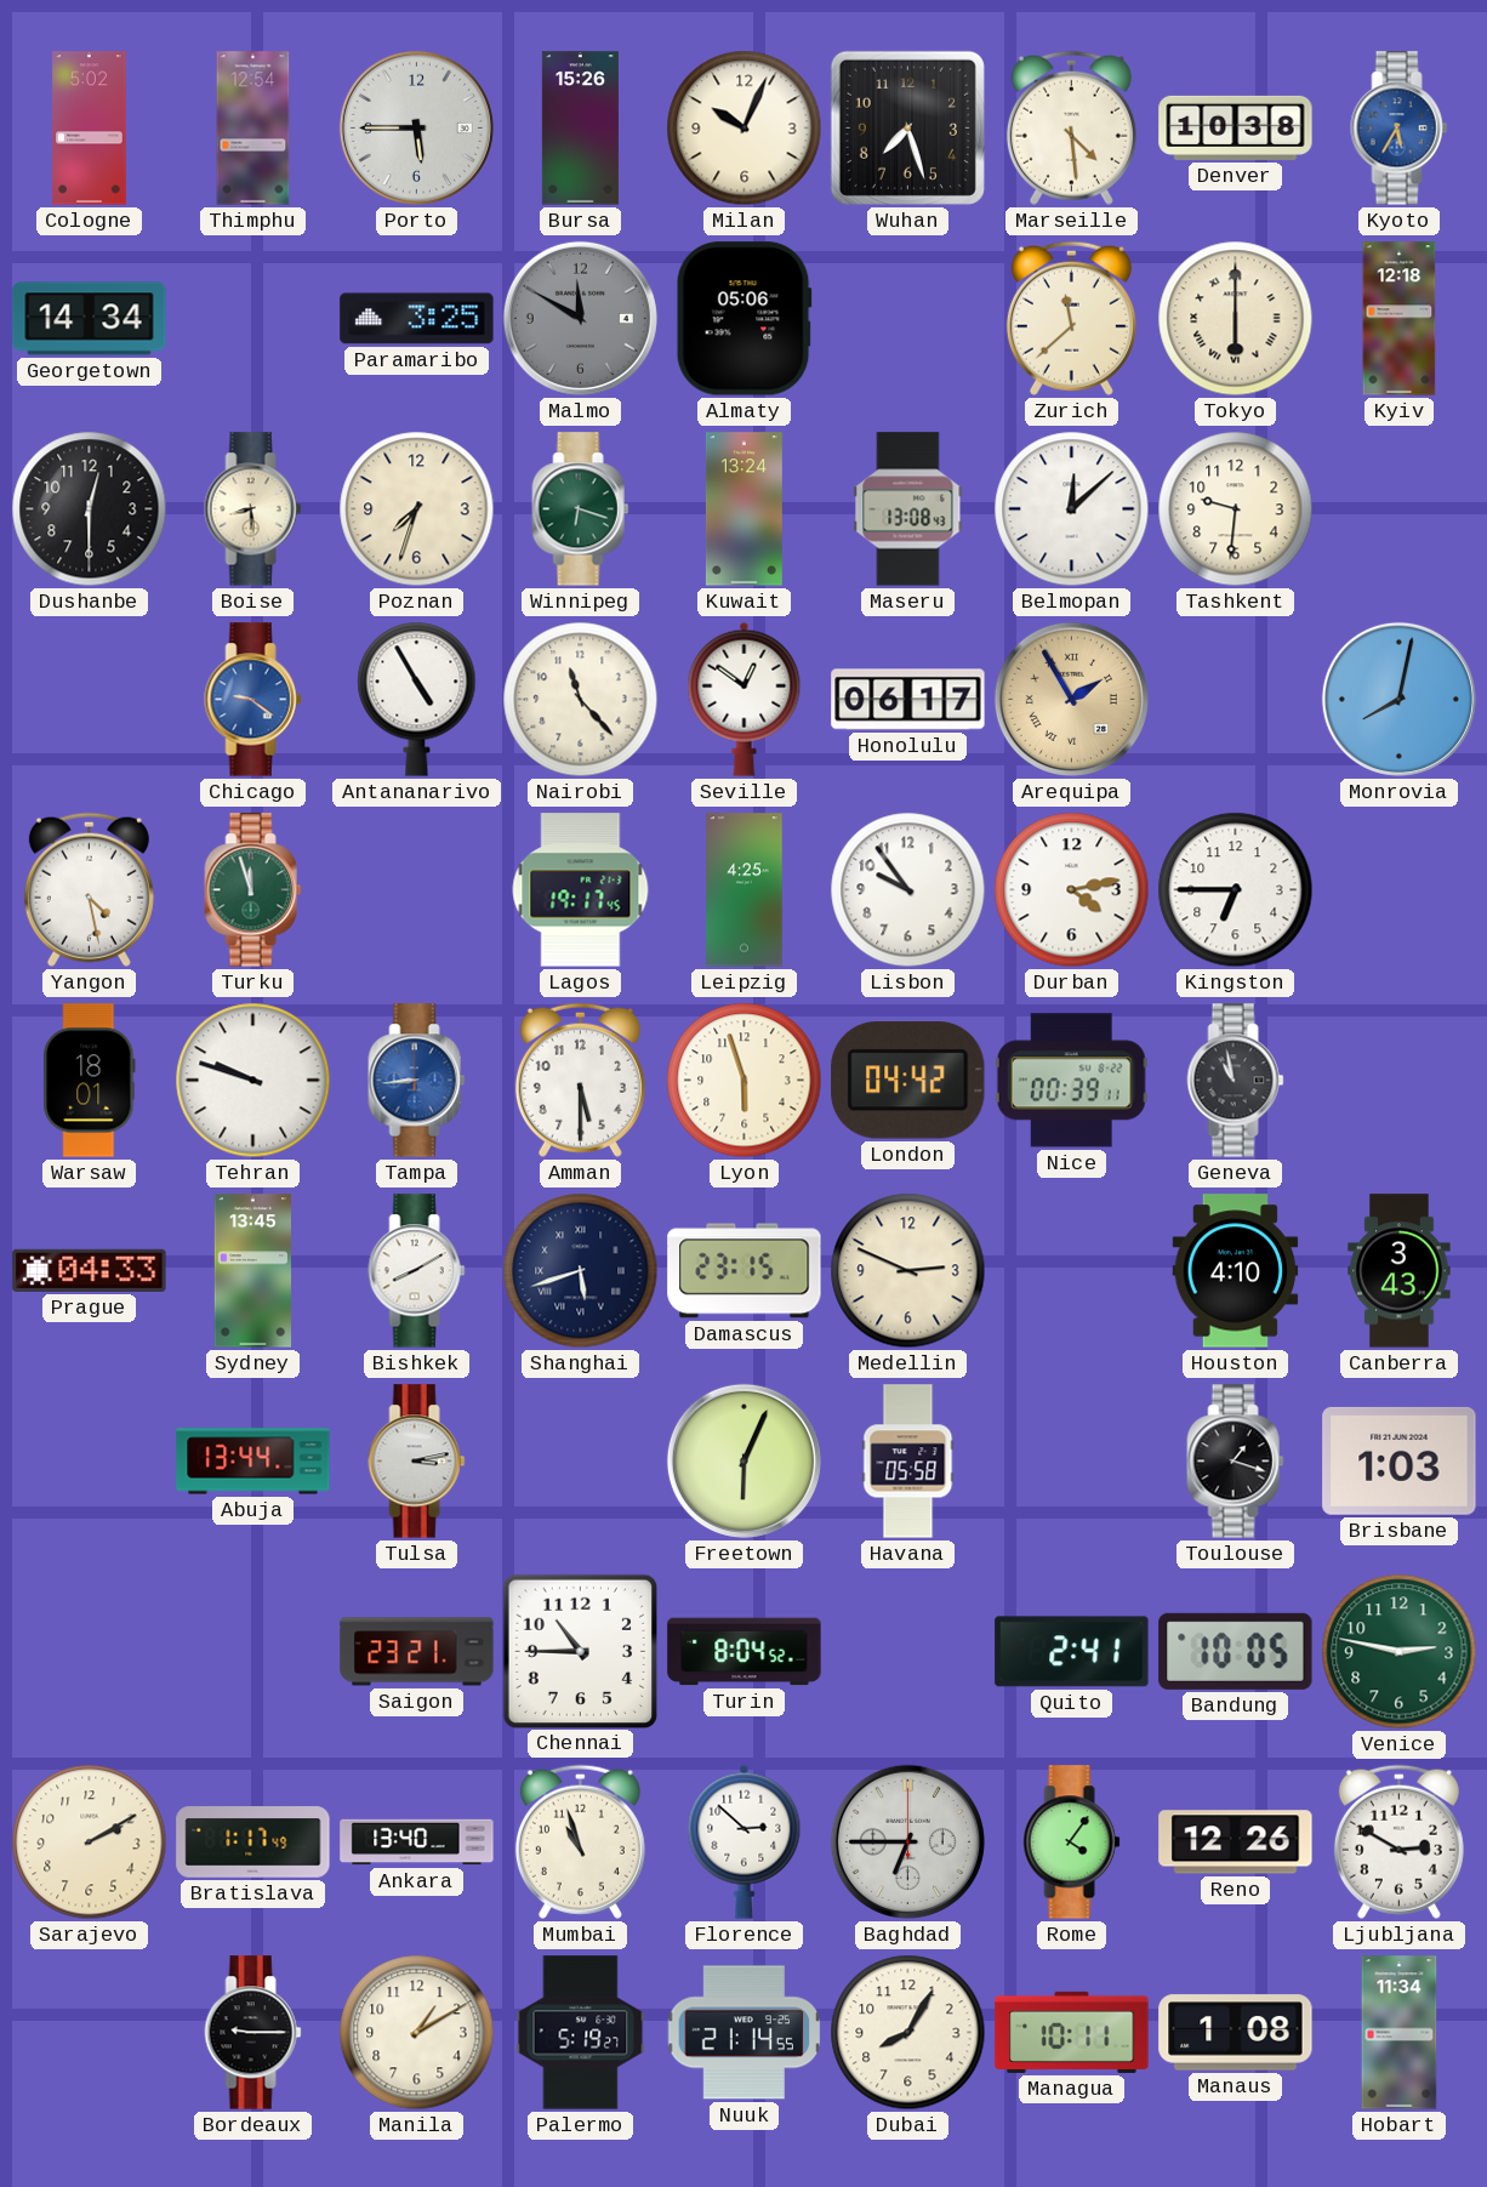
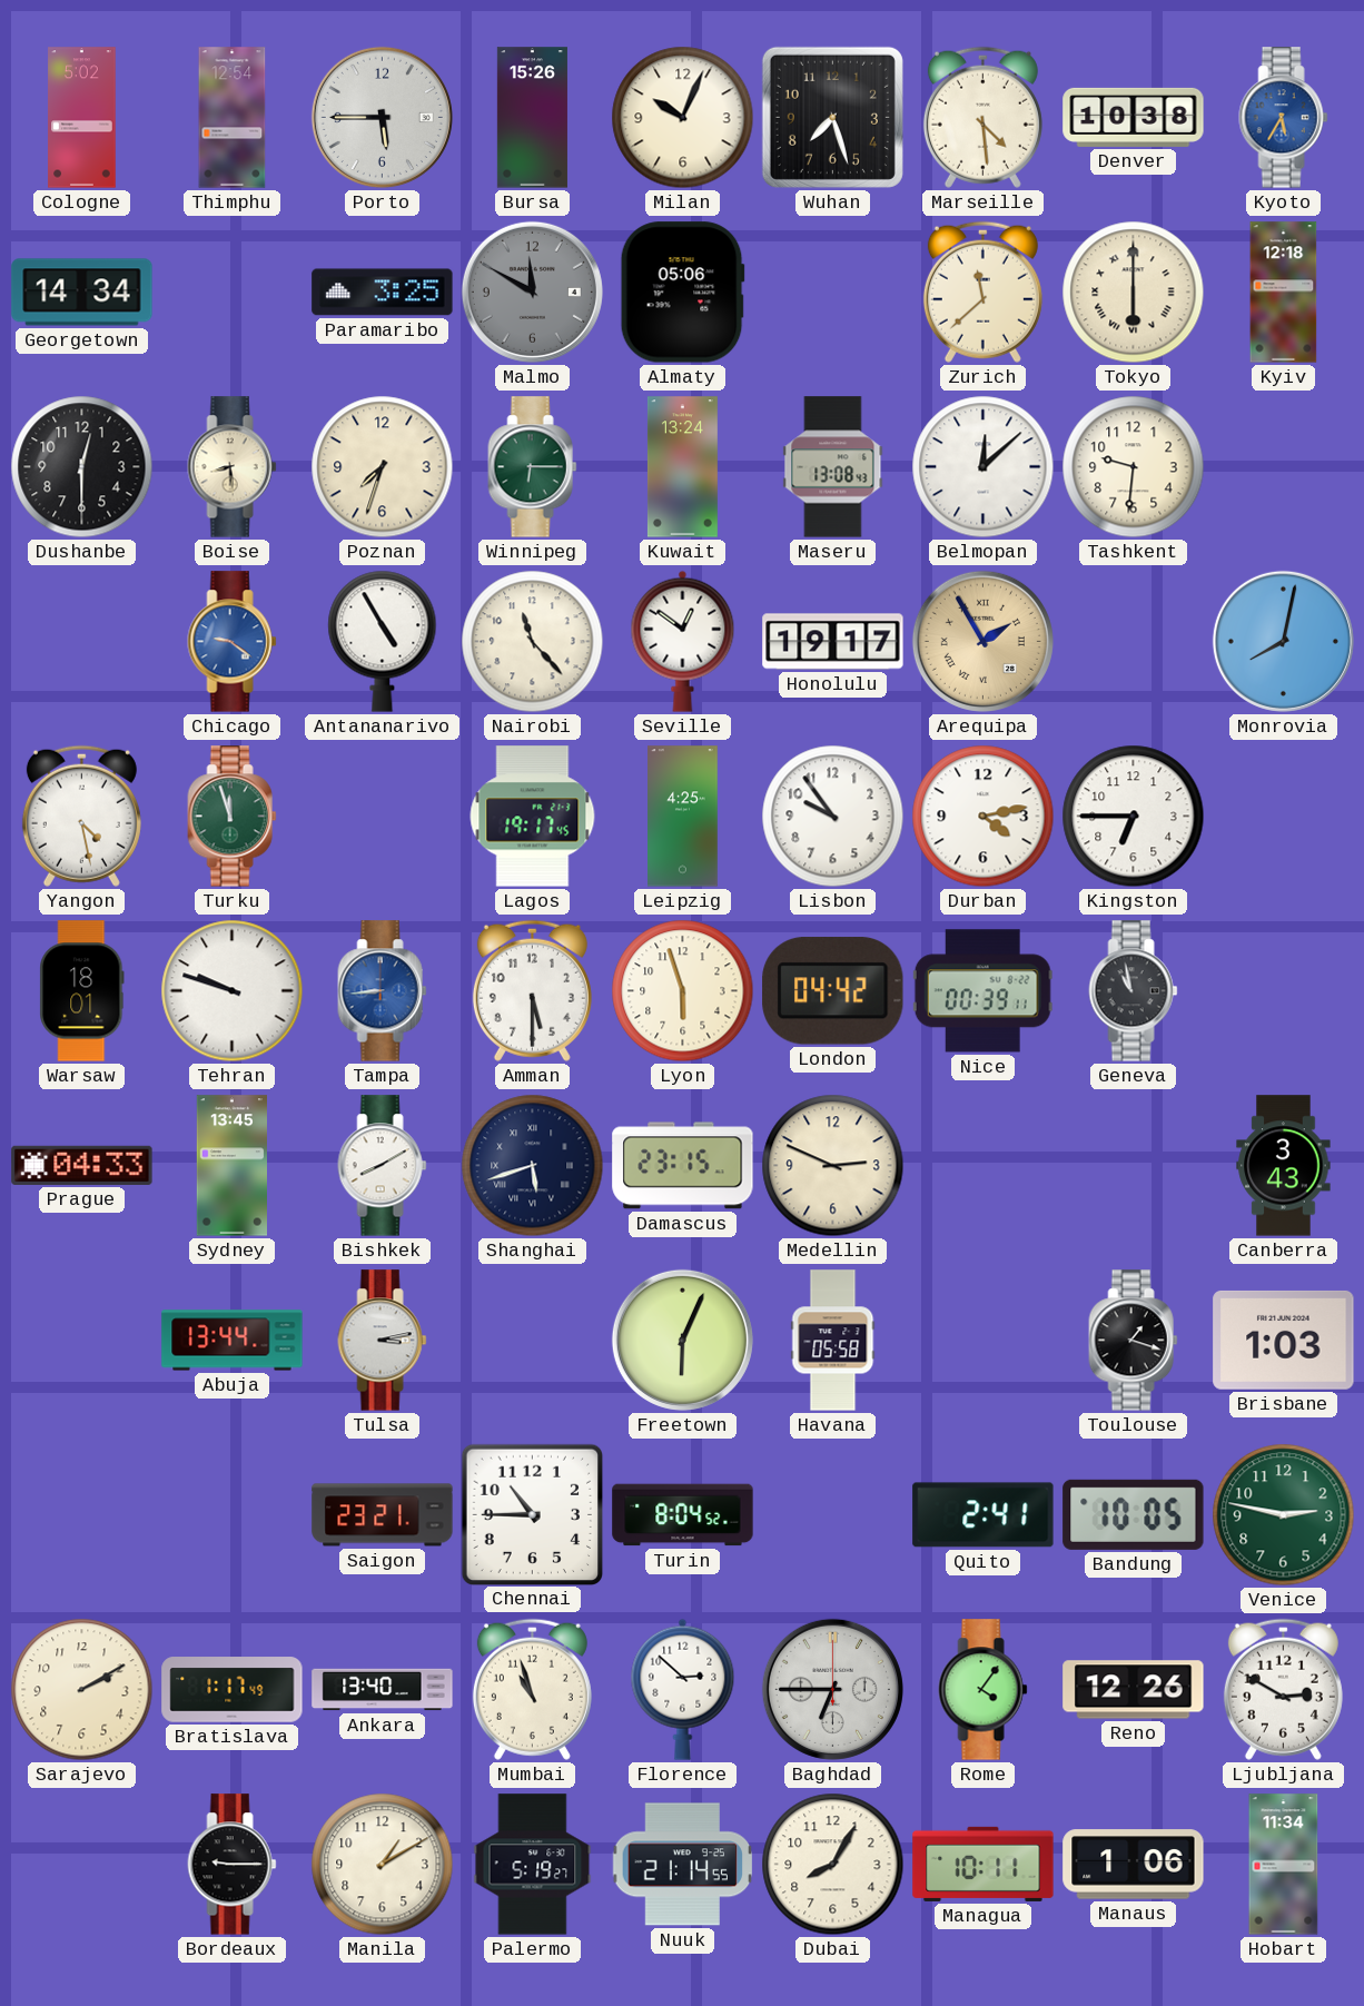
Winnipeg: 6:18 -> 6:15
Honolulu: 06:17 -> 19:17
Houston: 4:10 -> none
Manaus: 1:08 -> 1:06
